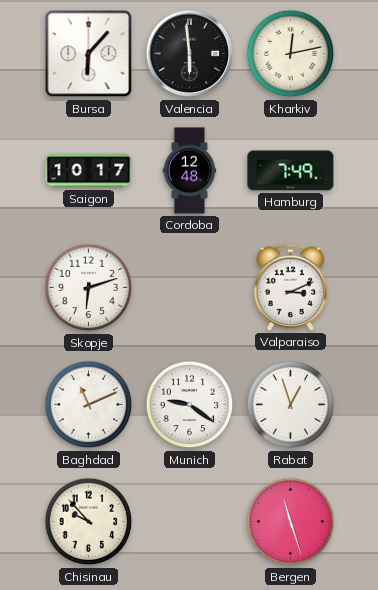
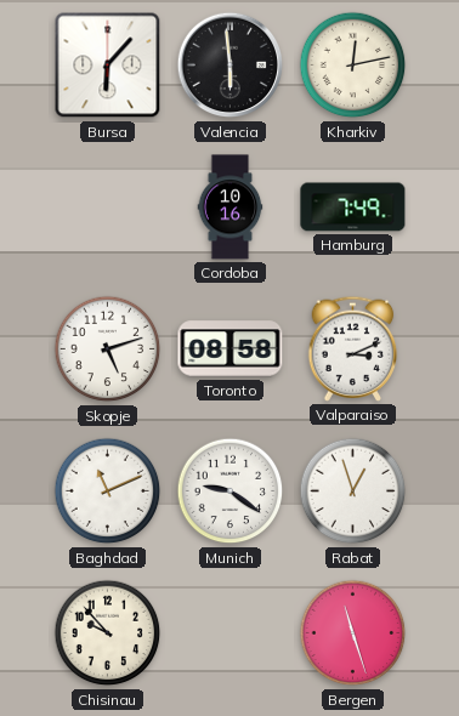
Saigon: 10:17 -> none
Cordoba: 12:48 -> 10:16
Skopje: 6:12 -> 5:12
Toronto: none -> 08:58
